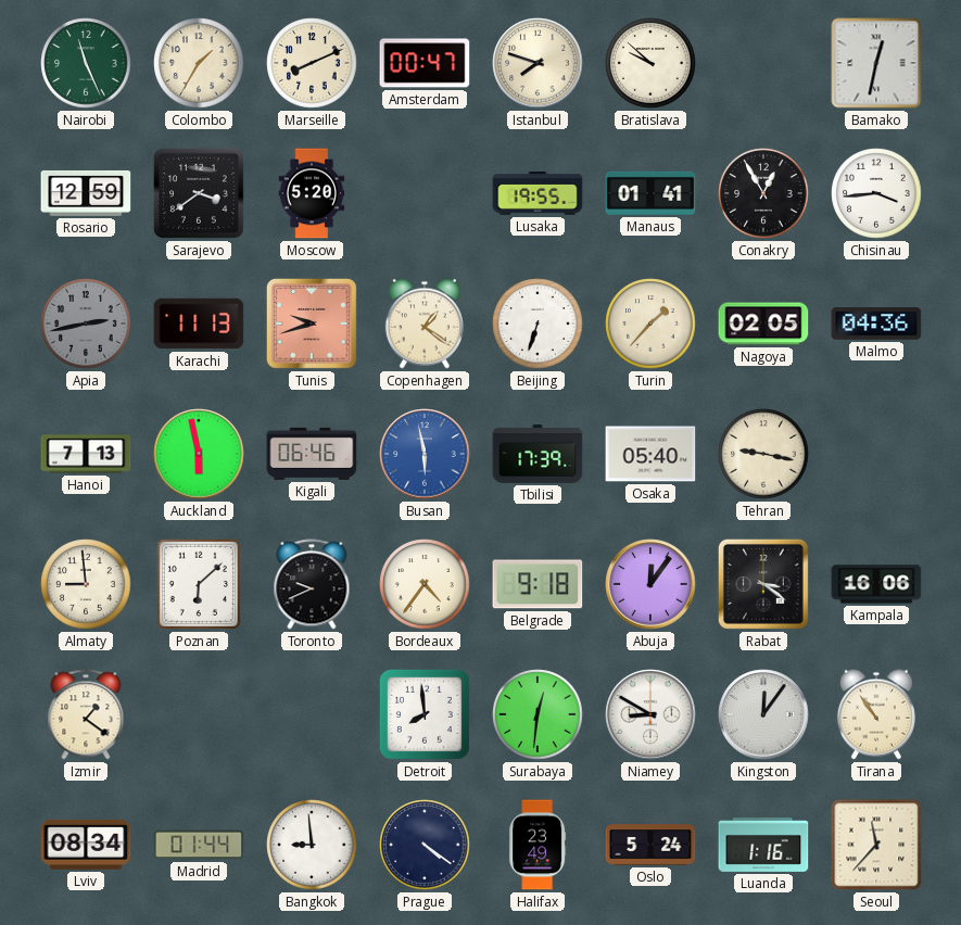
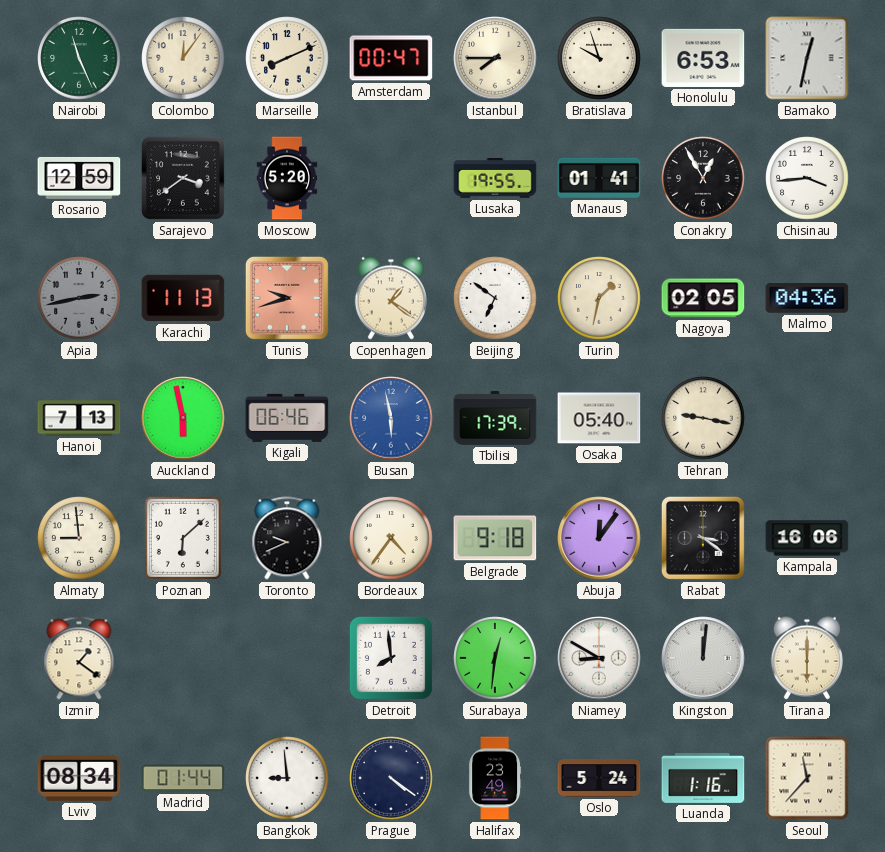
Colombo: 1:35 -> 12:06
Istanbul: 7:48 -> 7:45
Bratislava: 9:52 -> 9:57
Honolulu: none -> 6:53
Beijing: 6:33 -> 6:51
Turin: 1:37 -> 1:32
Kingston: 12:06 -> 12:01
Tirana: 10:54 -> 6:00
